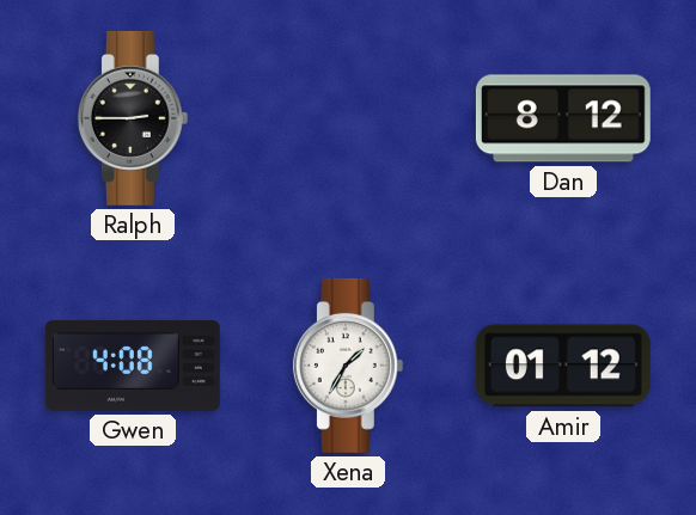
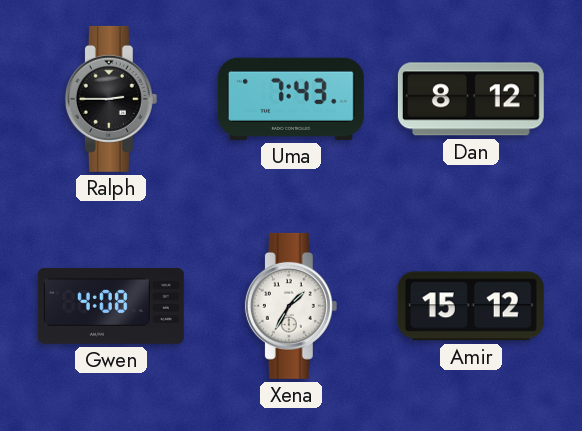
Uma: none -> 7:43
Amir: 01:12 -> 15:12
